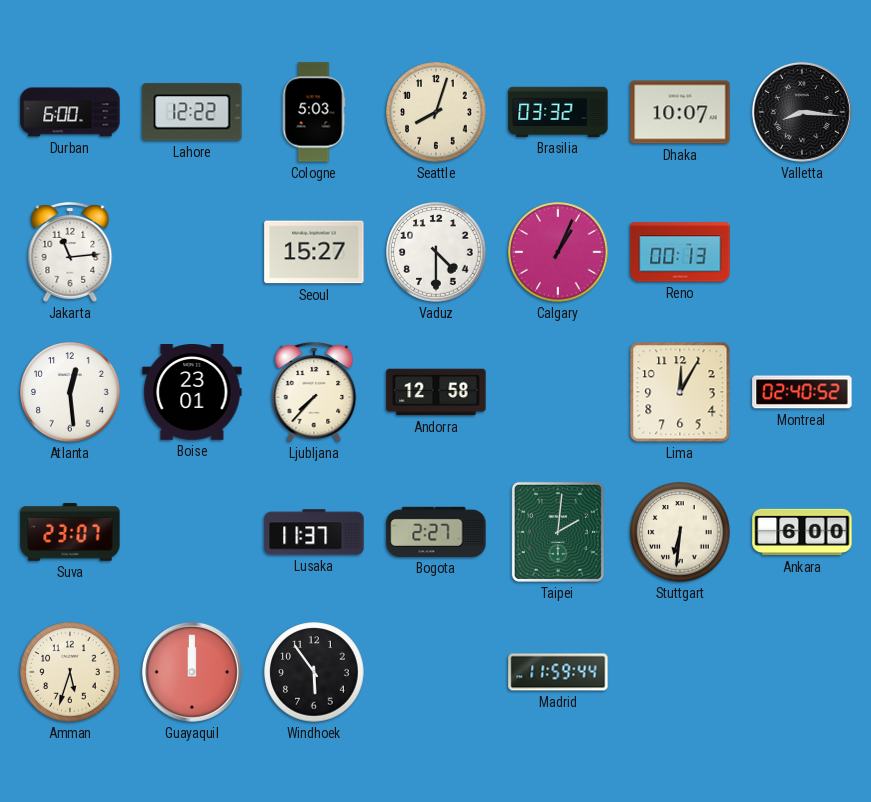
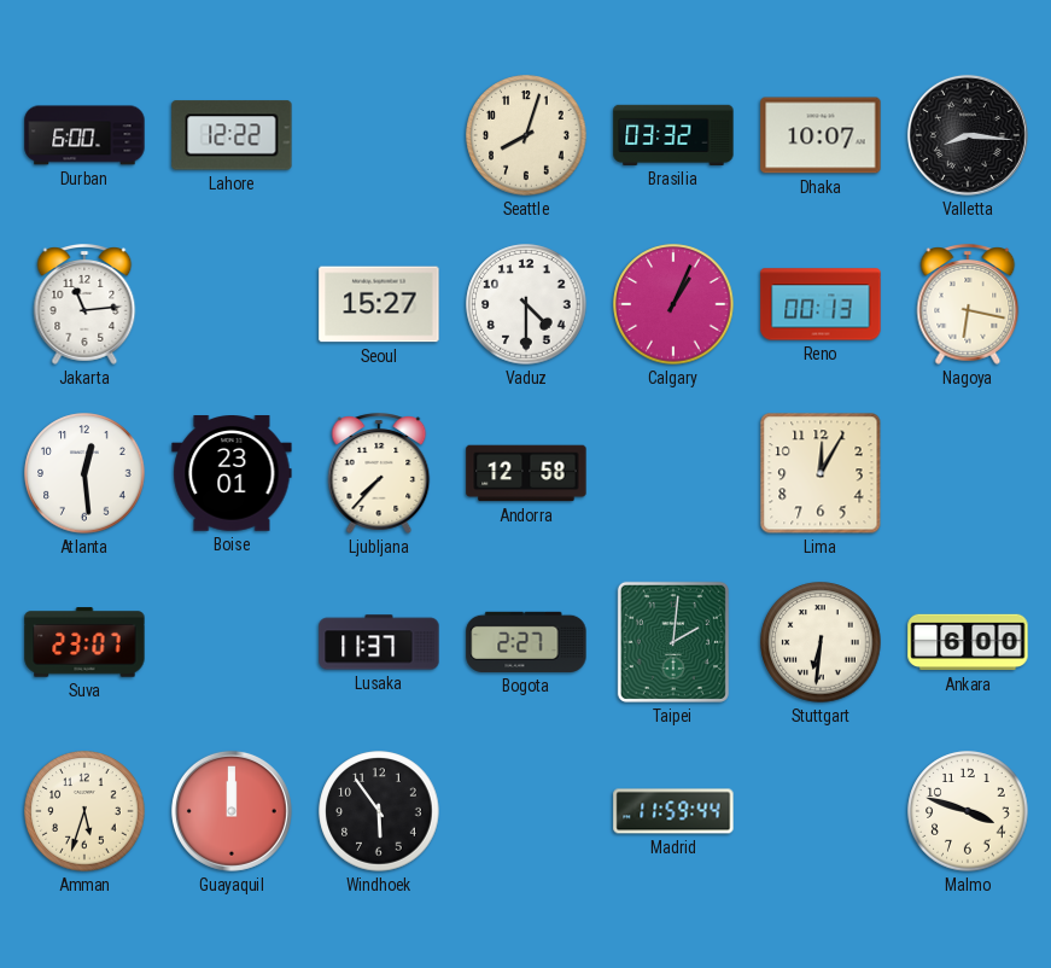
Cologne: 5:03 -> none
Nagoya: none -> 6:17
Montreal: 02:40 -> none
Malmo: none -> 3:48
